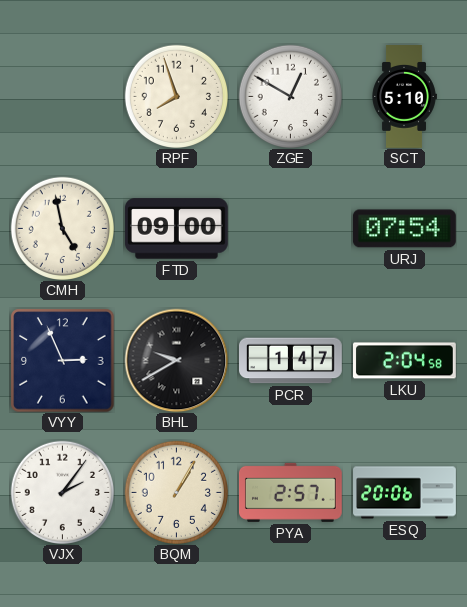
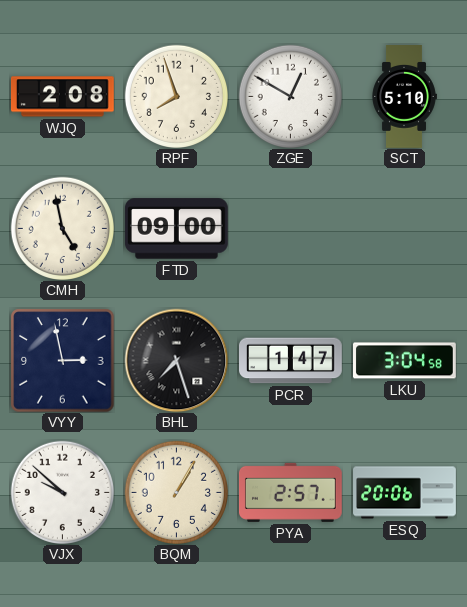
WJQ: none -> 2:08
URJ: 07:54 -> none
VYY: 2:56 -> 2:58
BHL: 9:40 -> 7:27
LKU: 2:04 -> 3:04
VJX: 2:06 -> 9:52
